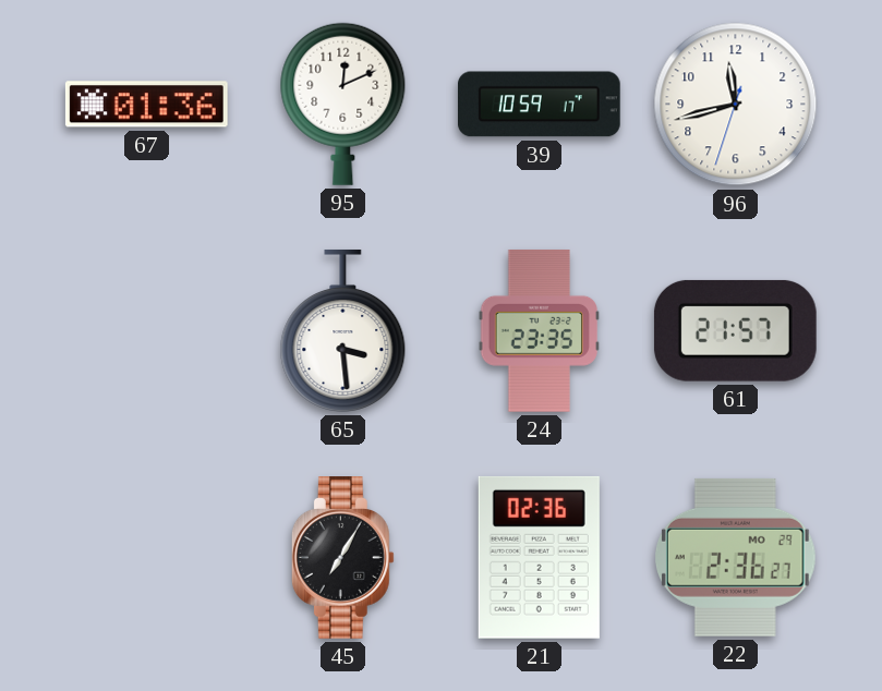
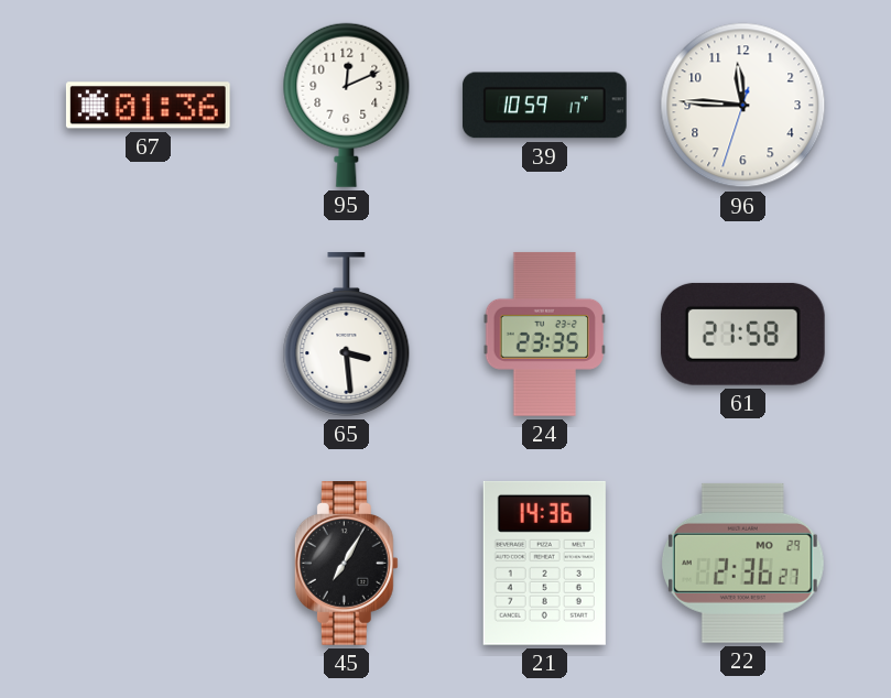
96: 11:42 -> 11:45
61: 21:57 -> 21:58
21: 02:36 -> 14:36
